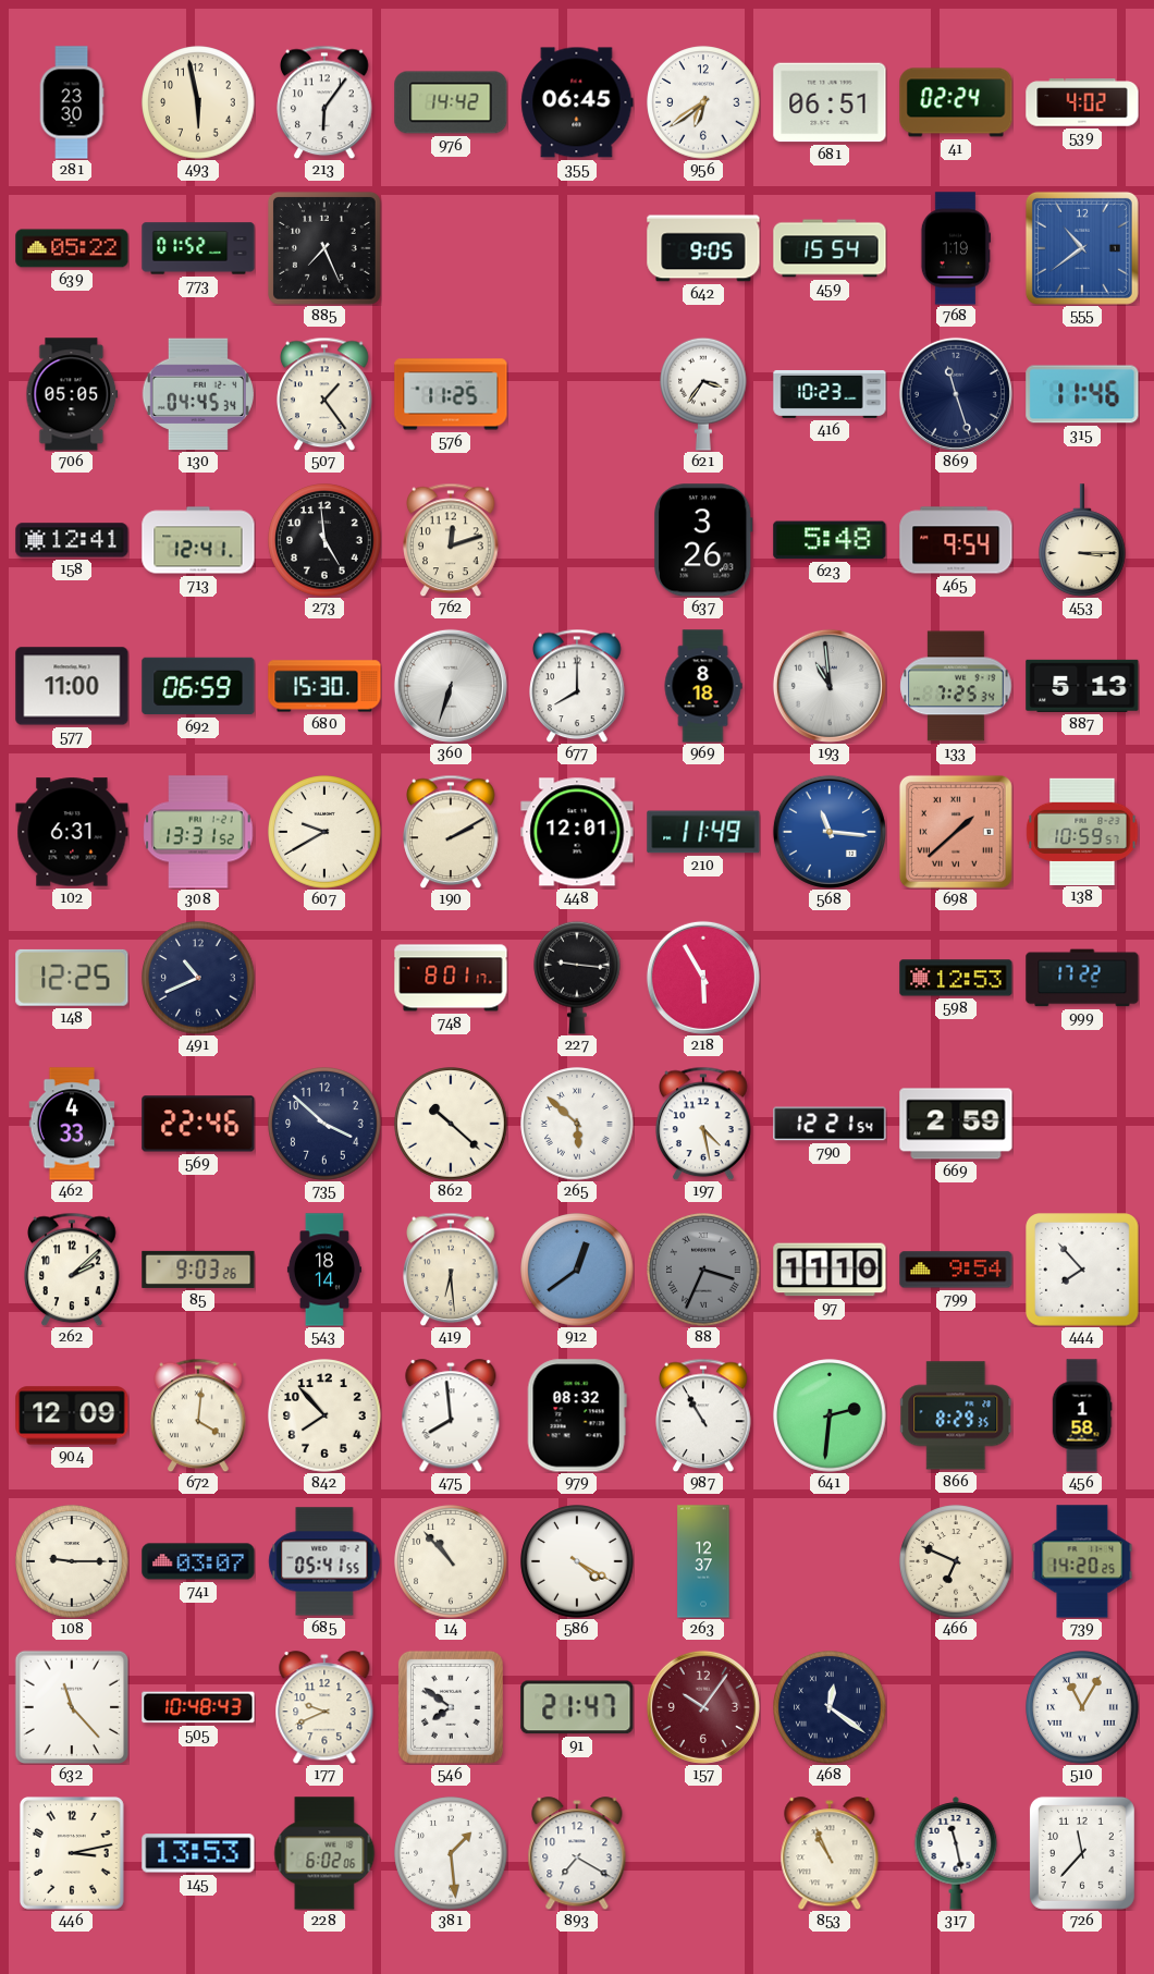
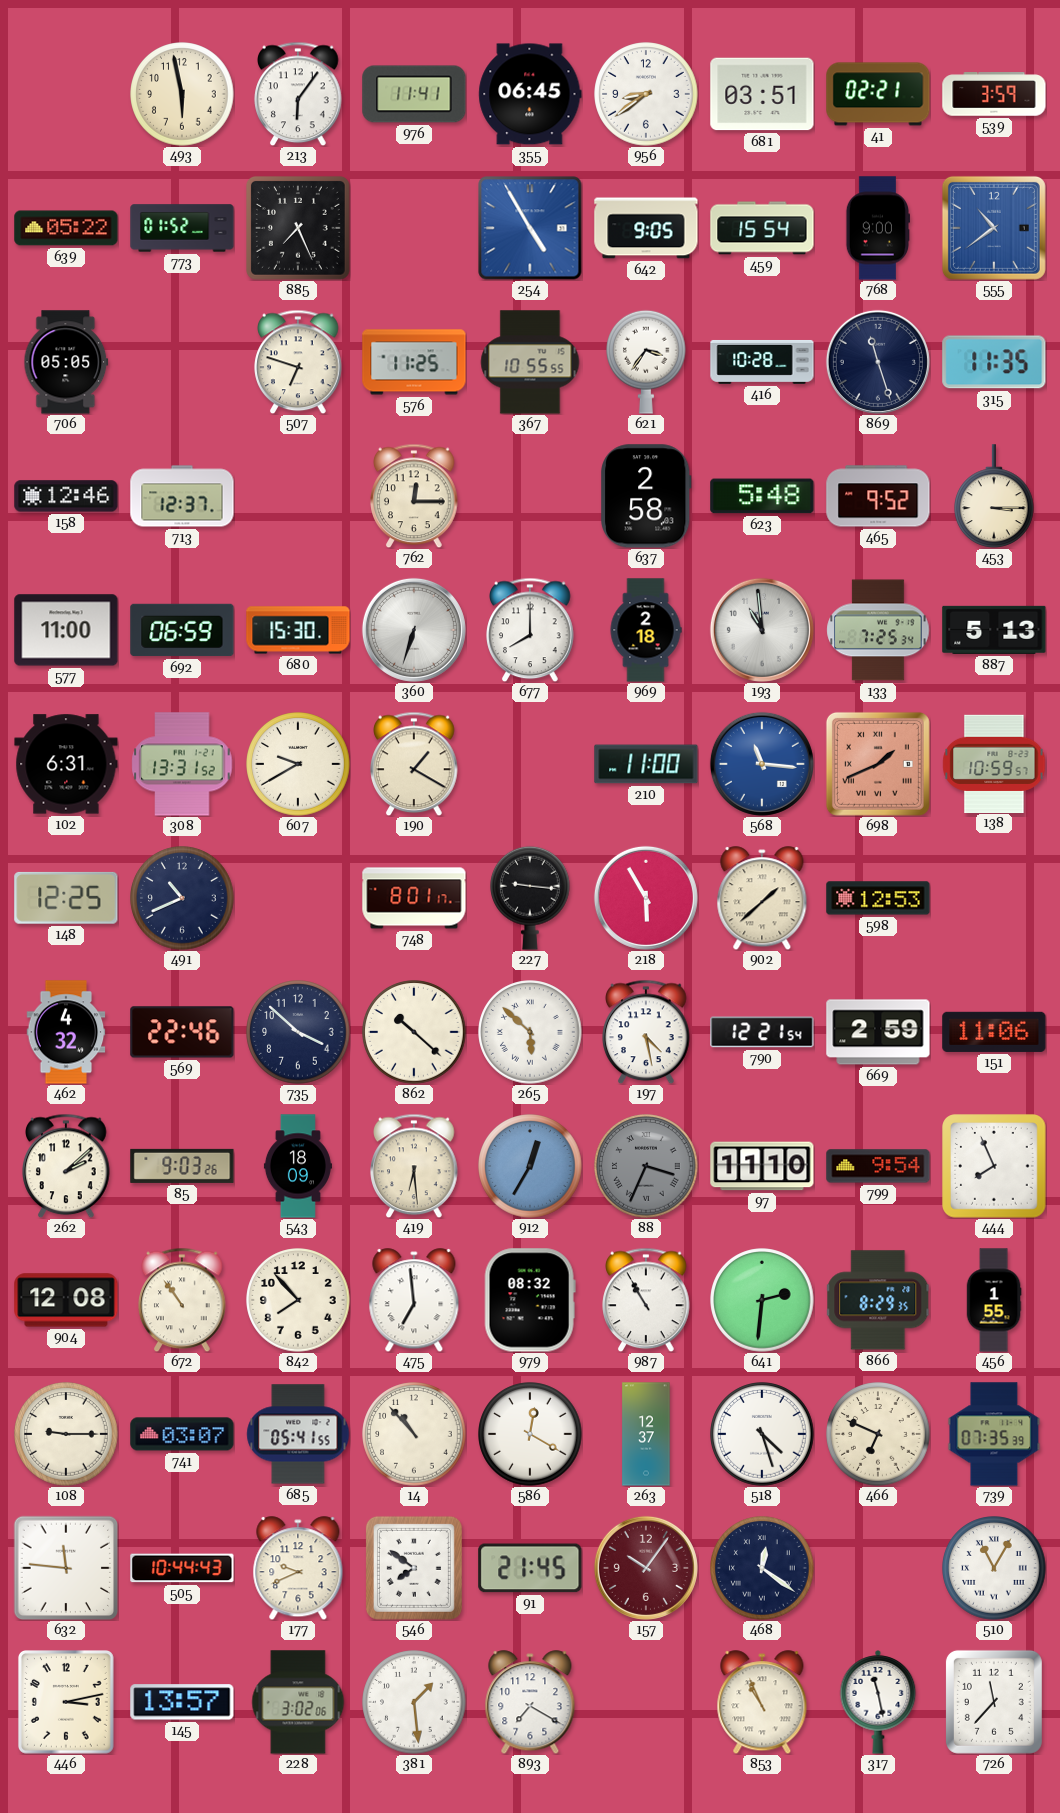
281: 23:30 -> none
976: 14:42 -> 11:41
956: 6:39 -> 8:39
681: 06:51 -> 03:51
41: 02:24 -> 02:21
539: 4:02 -> 3:59
254: none -> 4:55
768: 1:19 -> 9:00
130: 04:45 -> none
507: 1:24 -> 6:48
367: none -> 10:55
416: 10:23 -> 10:28
315: 11:46 -> 11:35
158: 12:41 -> 12:46
713: 12:41 -> 12:37
273: 4:59 -> none
762: 12:12 -> 12:15
637: 3:26 -> 2:58
465: 9:54 -> 9:52
969: 8:18 -> 2:18
190: 2:10 -> 1:20
448: 12:01 -> none
210: 11:49 -> 11:00
698: 1:38 -> 1:41
902: none -> 1:38
999: 17:22 -> none
462: 4:33 -> 4:32
151: none -> 11:06
543: 18:14 -> 18:09
912: 12:39 -> 12:35
444: 7:53 -> 7:56
904: 12:09 -> 12:08
672: 4:01 -> 10:54
475: 7:59 -> 6:59
456: 1:58 -> 1:55
586: 4:20 -> 12:20
518: none -> 4:27
739: 14:20 -> 07:35
632: 11:23 -> 11:46
505: 10:48 -> 10:44
91: 21:47 -> 21:45
145: 13:53 -> 13:57
228: 6:02 -> 3:02
